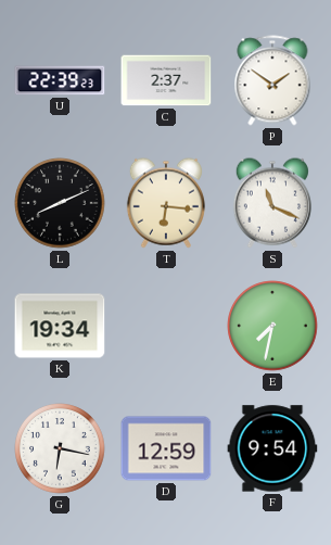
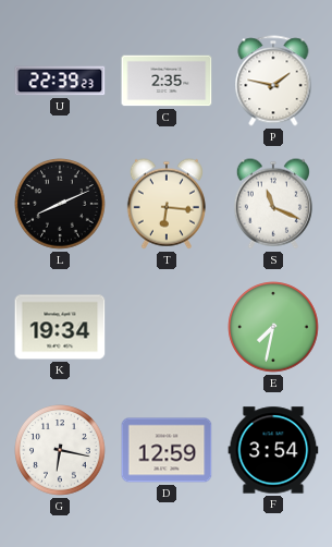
C: 2:37 -> 2:35
P: 1:51 -> 1:47
F: 9:54 -> 3:54
